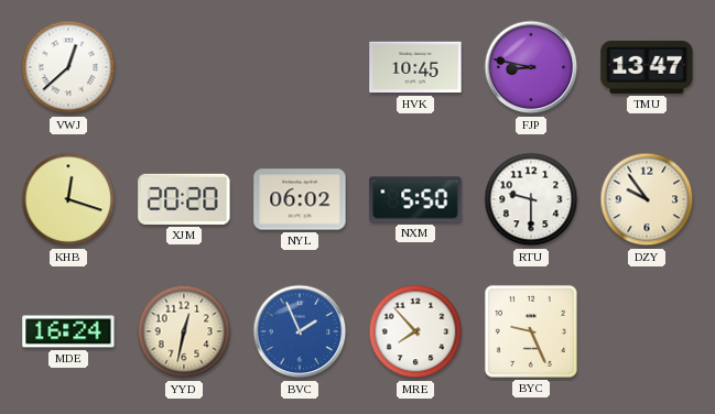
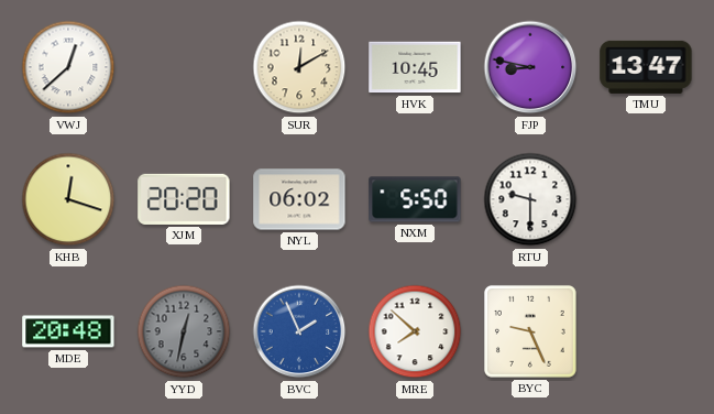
SUR: none -> 12:10
DZY: 9:54 -> none
MDE: 16:24 -> 20:48
YYD dial: cream -> grey
MRE: 7:53 -> 7:52
